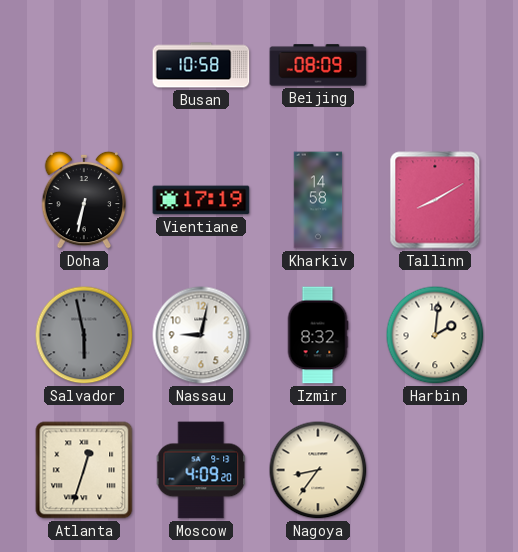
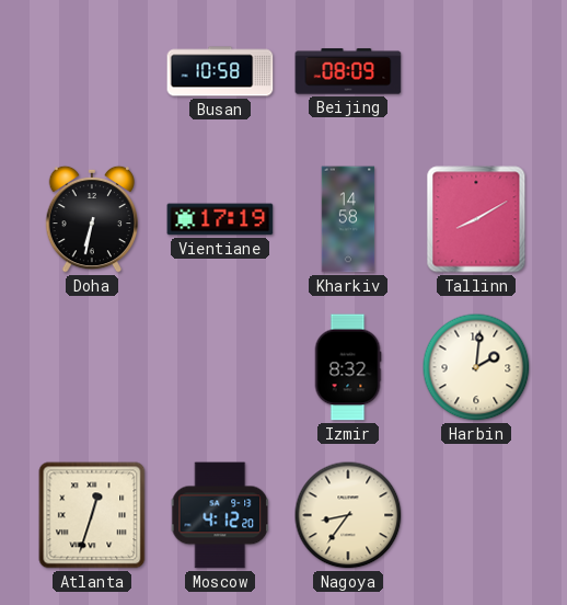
Salvador: 5:58 -> none
Nassau: 9:02 -> none
Moscow: 4:09 -> 4:12
